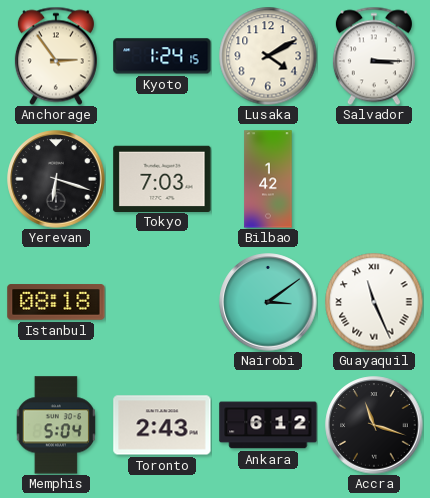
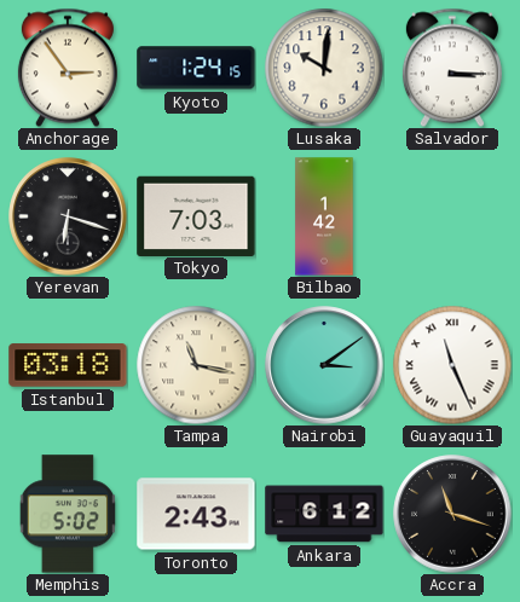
Lusaka: 4:10 -> 10:01
Istanbul: 08:18 -> 03:18
Tampa: none -> 11:17
Memphis: 5:04 -> 5:02
